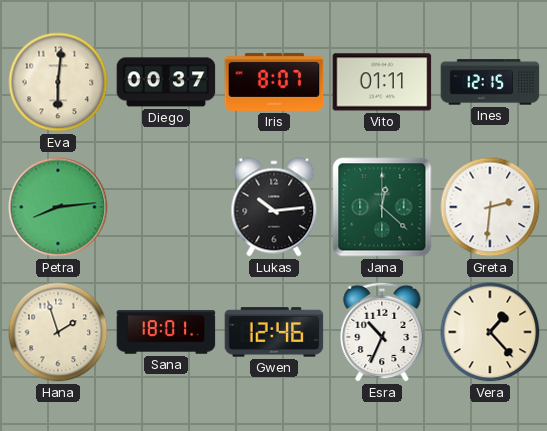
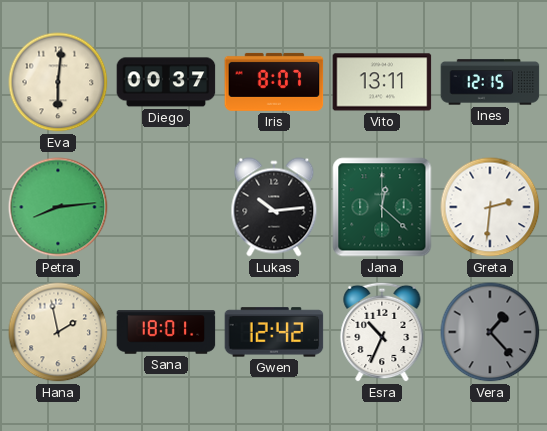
Vito: 01:11 -> 13:11
Hana: 1:57 -> 1:58
Gwen: 12:46 -> 12:42
Vera dial: cream -> grey
